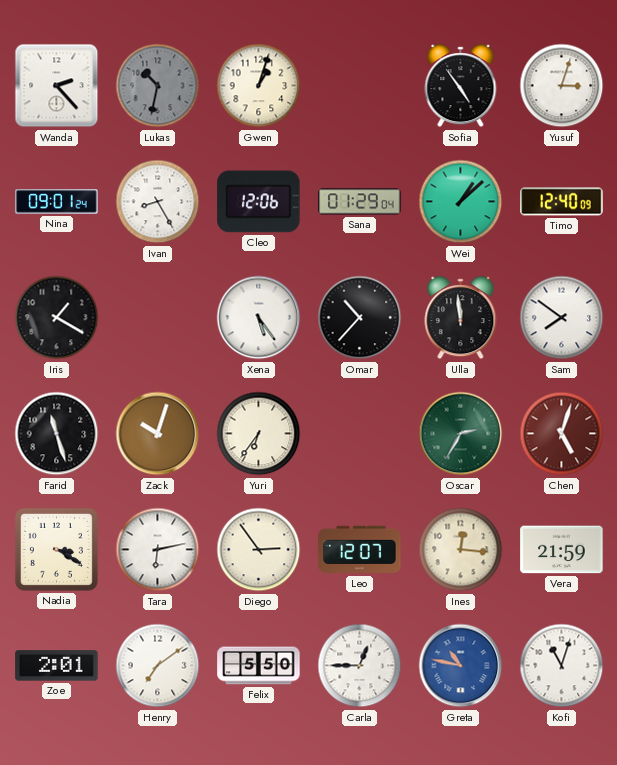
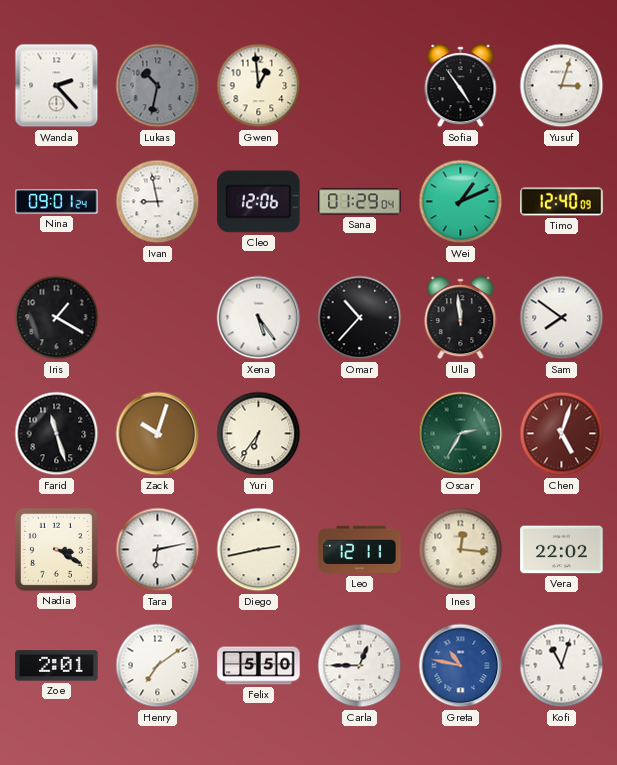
Gwen: 1:03 -> 12:59
Ivan: 8:25 -> 8:58
Wei: 1:08 -> 1:11
Diego: 2:54 -> 2:43
Leo: 12:07 -> 12:11
Vera: 21:59 -> 22:02
